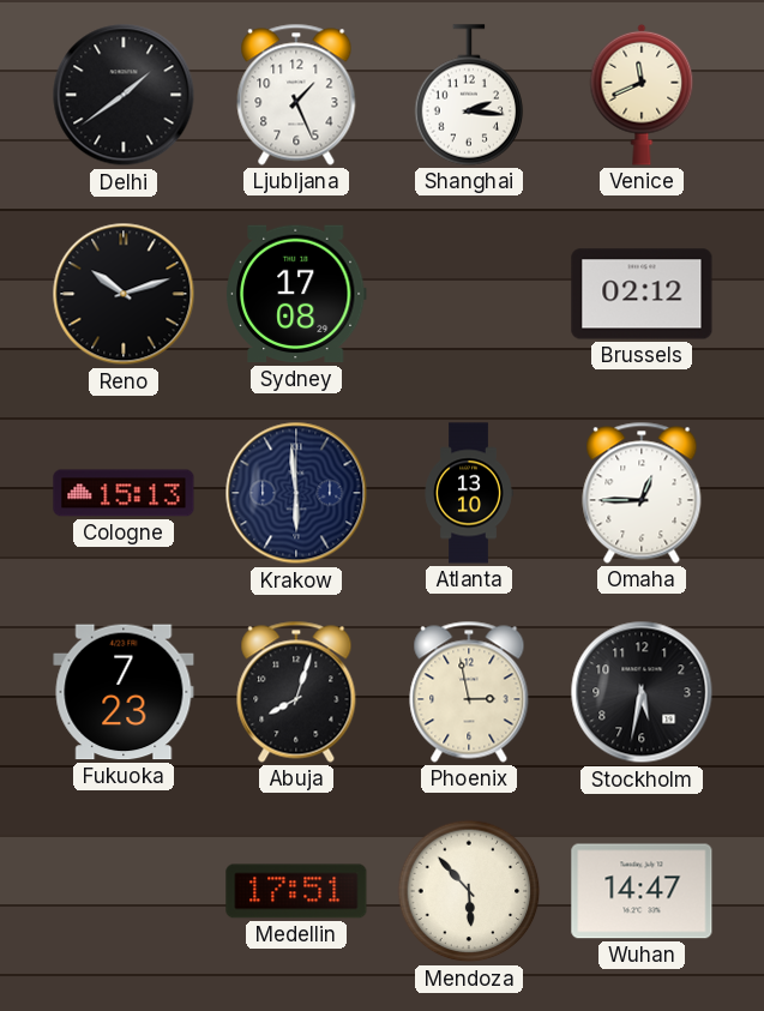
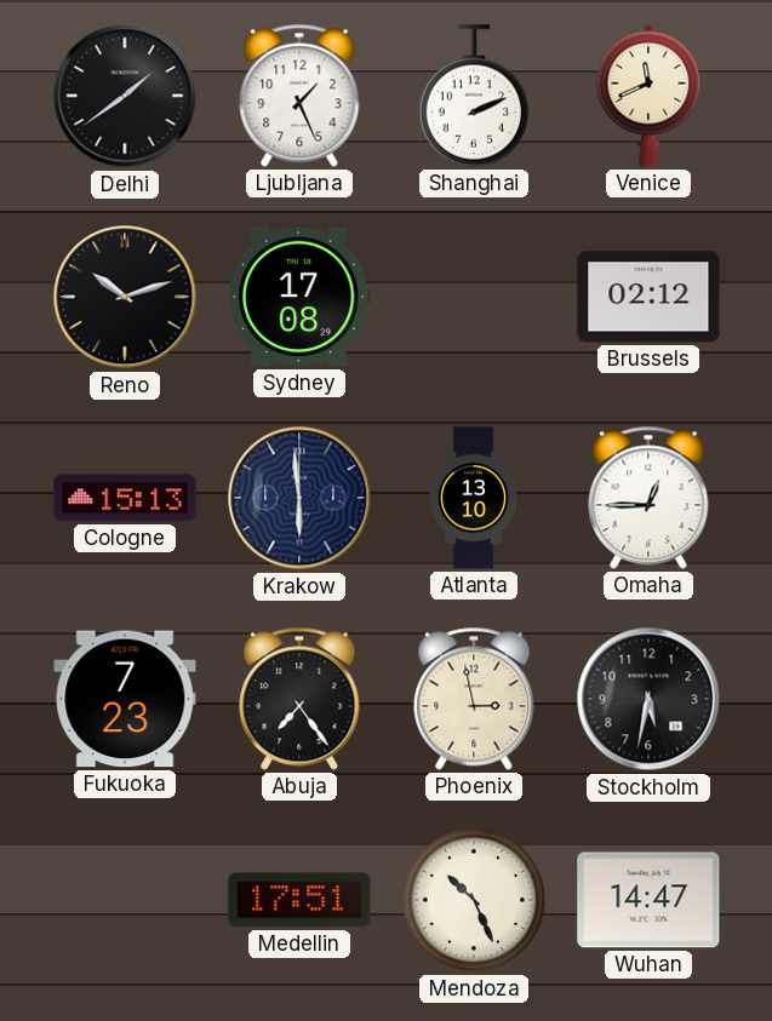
Shanghai: 2:16 -> 2:11
Abuja: 8:03 -> 7:24
Mendoza: 5:53 -> 10:26
